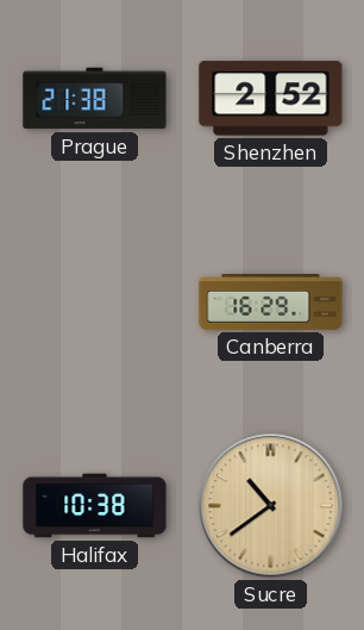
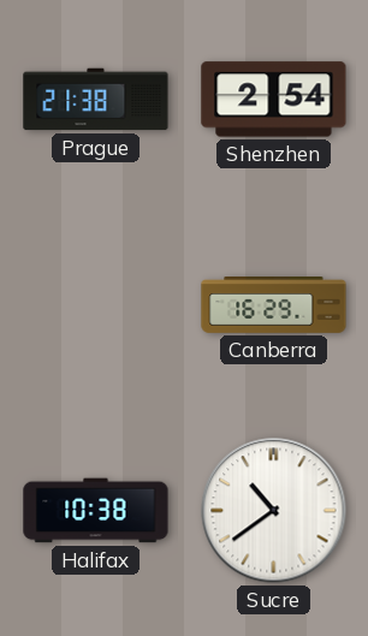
Shenzhen: 2:52 -> 2:54
Sucre dial: champagne -> white
